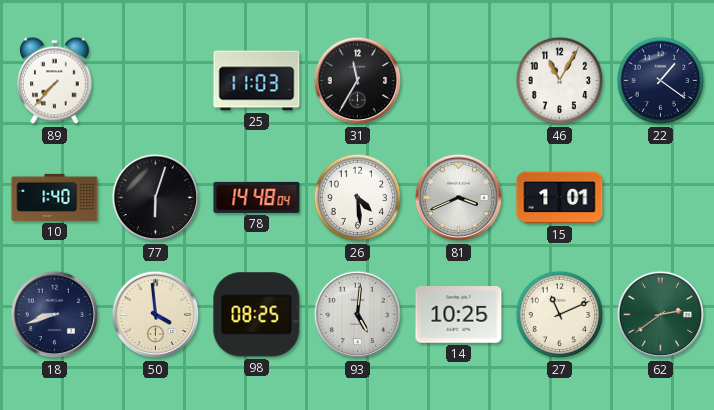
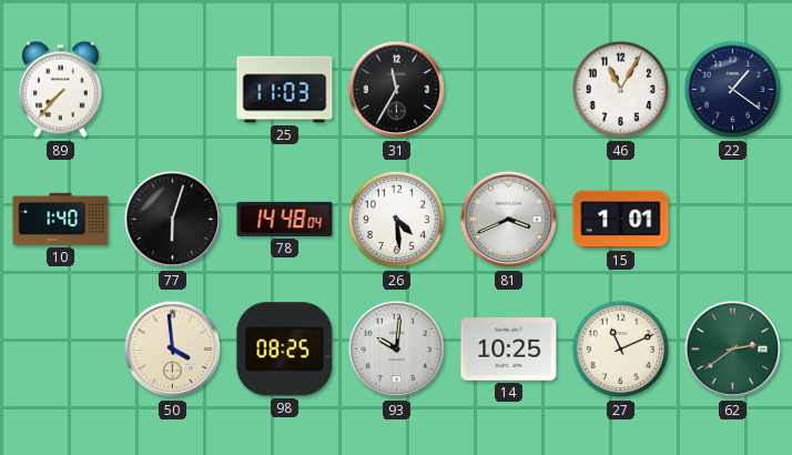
18: 8:42 -> none
93: 5:01 -> 10:01
